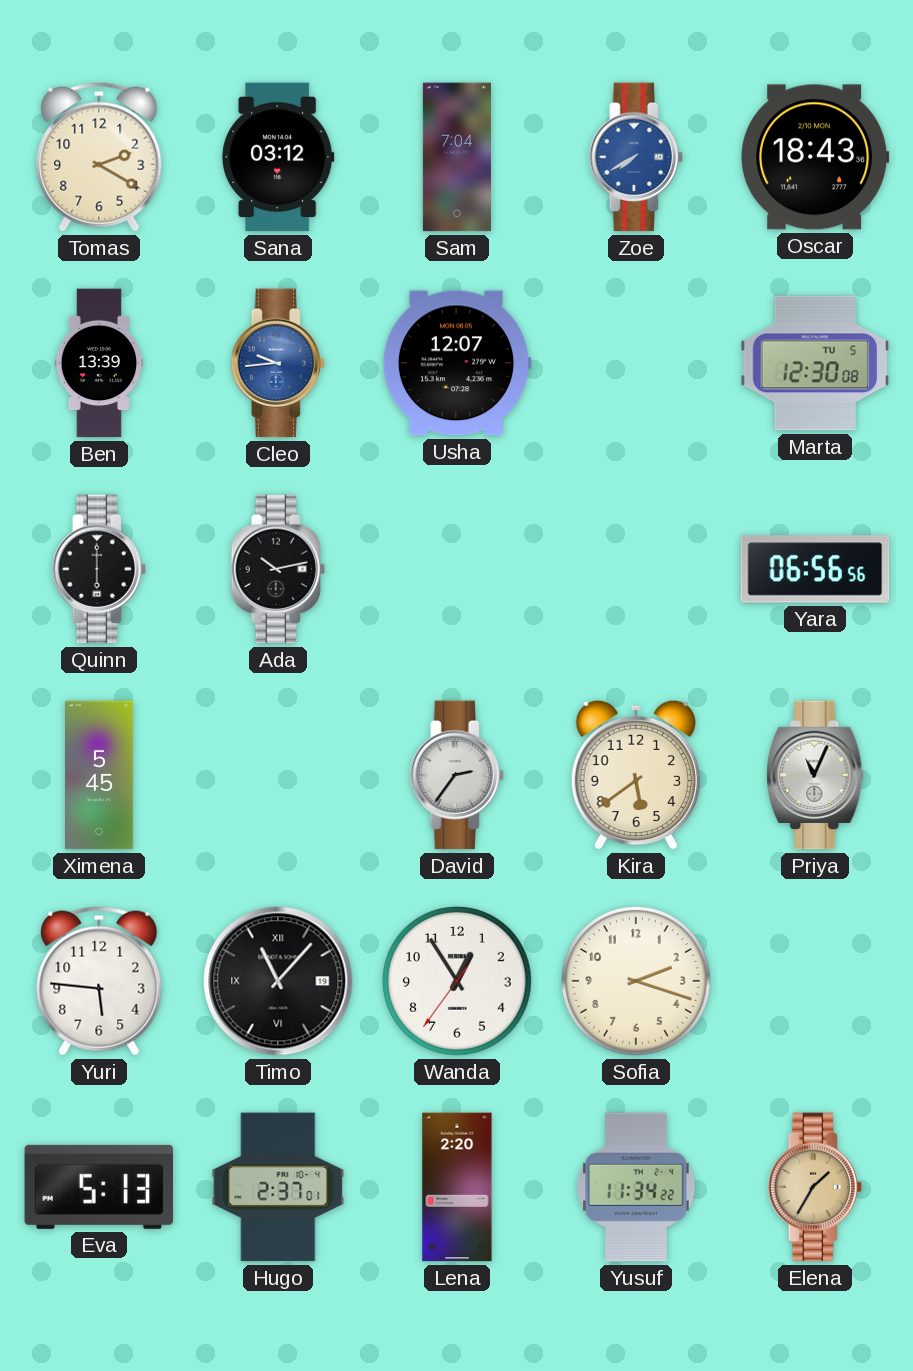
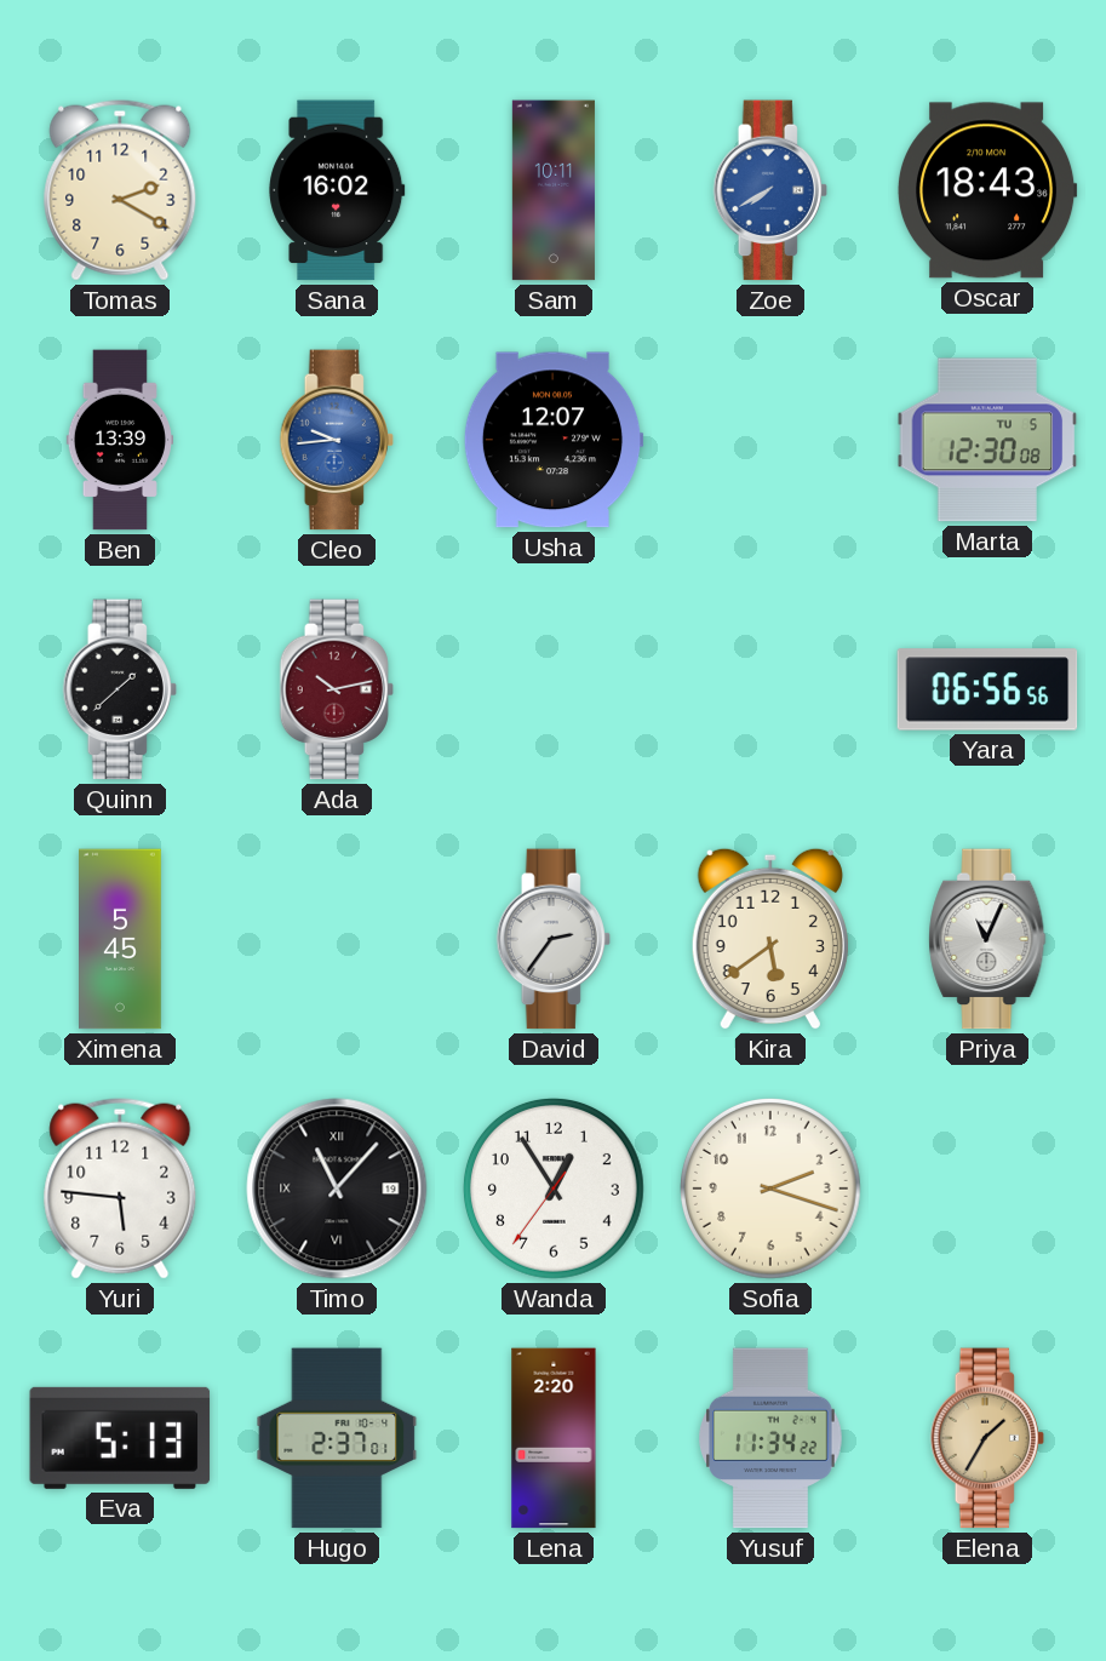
Sana: 03:12 -> 16:02
Sam: 7:04 -> 10:11
Quinn: 6:00 -> 1:38
Ada dial: black -> burgundy
